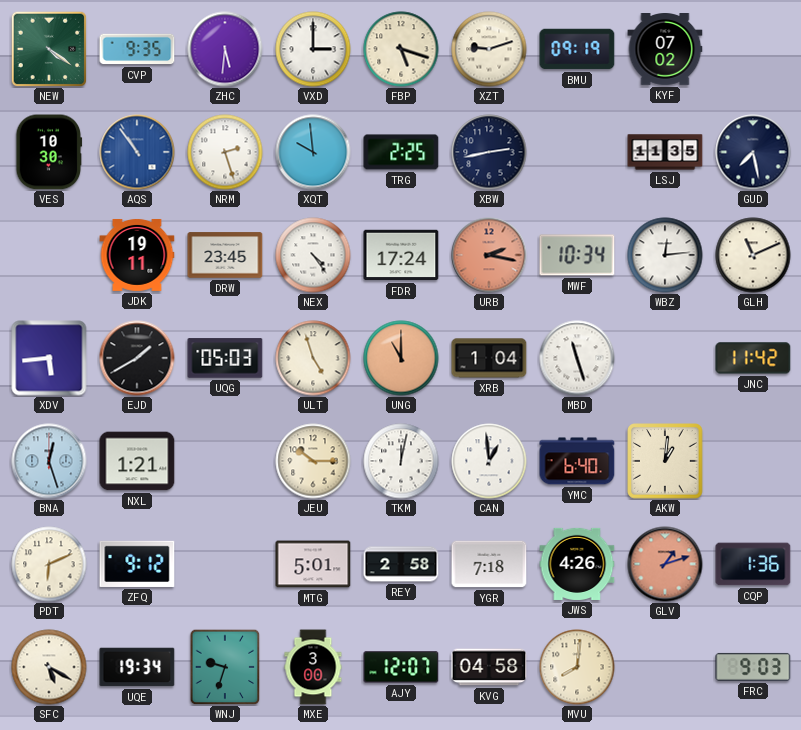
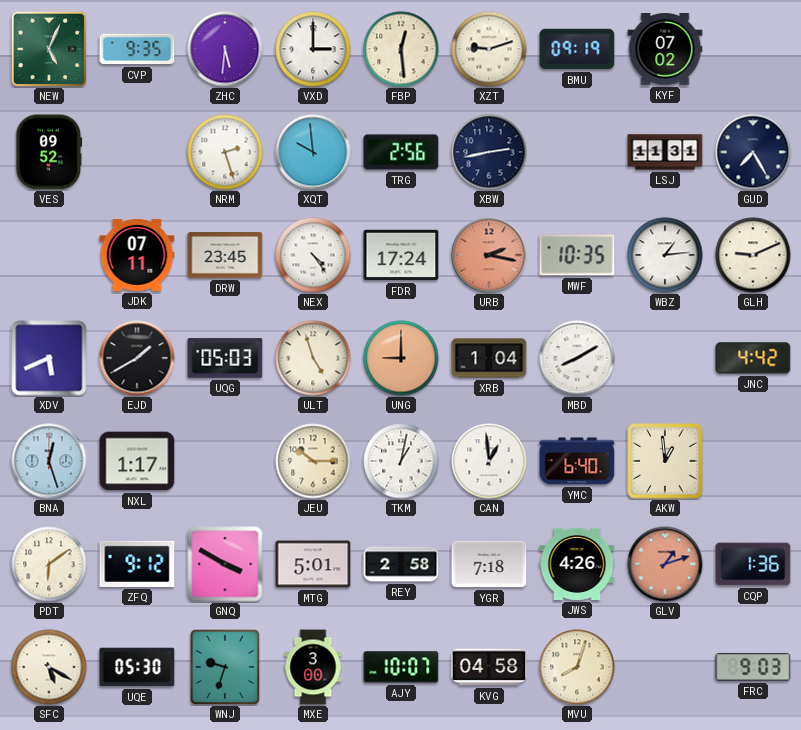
NEW: 4:21 -> 5:04
FBP: 5:18 -> 12:29
VES: 10:30 -> 09:52
AQS: 10:54 -> none
TRG: 2:25 -> 2:56
LSJ: 11:35 -> 11:31
GUD: 7:28 -> 7:25
JDK: 19:11 -> 07:11
MWF: 10:34 -> 10:35
WBZ: 12:14 -> 1:14
GLH: 11:11 -> 9:11
XDV: 5:44 -> 5:41
UNG: 11:00 -> 9:00
MBD: 11:27 -> 8:10
JNC: 11:42 -> 4:42
NXL: 1:21 -> 1:17
TKM: 12:02 -> 1:02
AKW: 1:01 -> 12:59
PDT: 6:11 -> 6:09
GNQ: none -> 3:50
UQE: 19:34 -> 05:30
AJY: 12:07 -> 10:07
MVU: 8:01 -> 8:03
